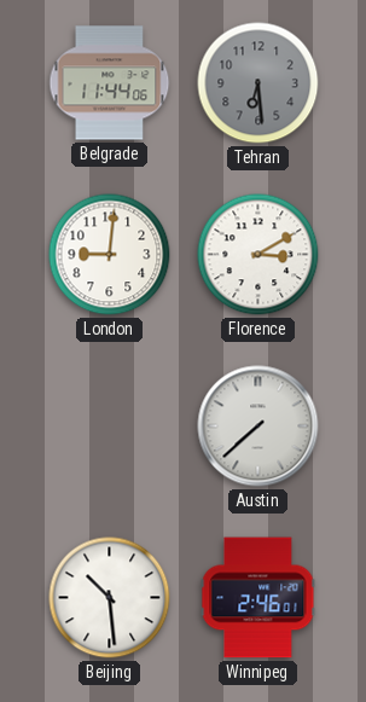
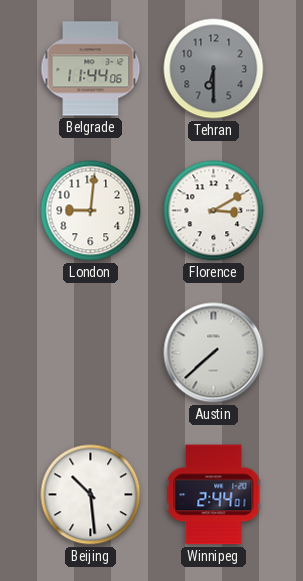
Tehran: 6:29 -> 6:30
Winnipeg: 2:46 -> 2:44
